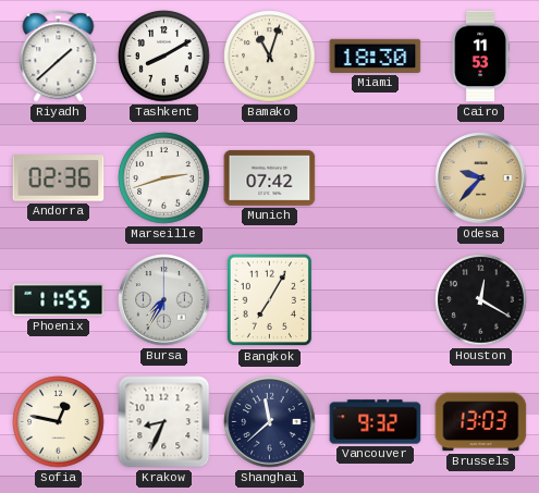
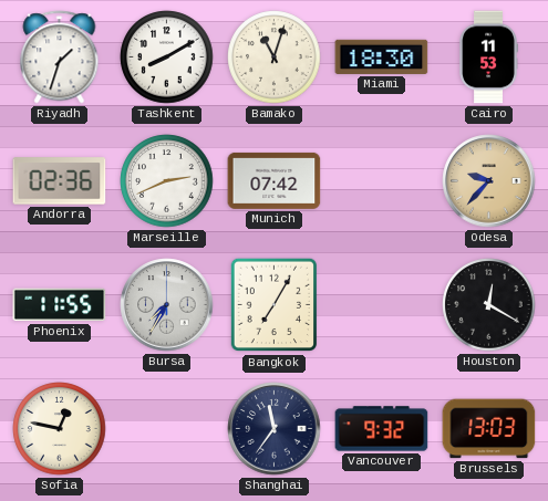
Riyadh: 1:38 -> 1:33
Marseille: 2:42 -> 2:41
Krakow: 8:34 -> none
Shanghai: 11:38 -> 11:36
